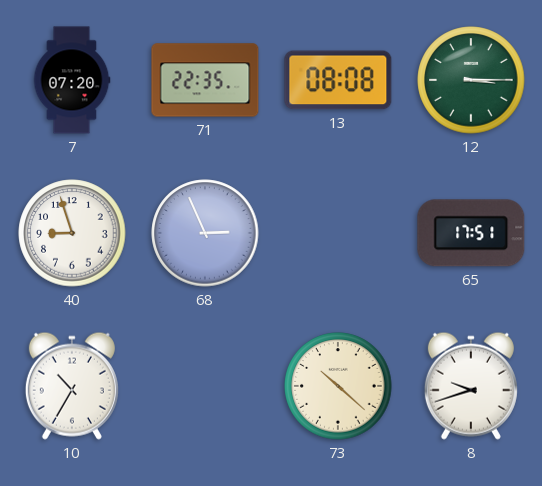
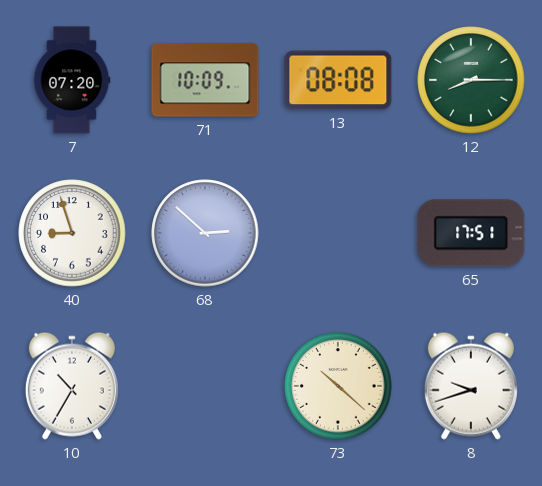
71: 22:35 -> 10:09
12: 3:15 -> 8:15
68: 2:56 -> 2:52
